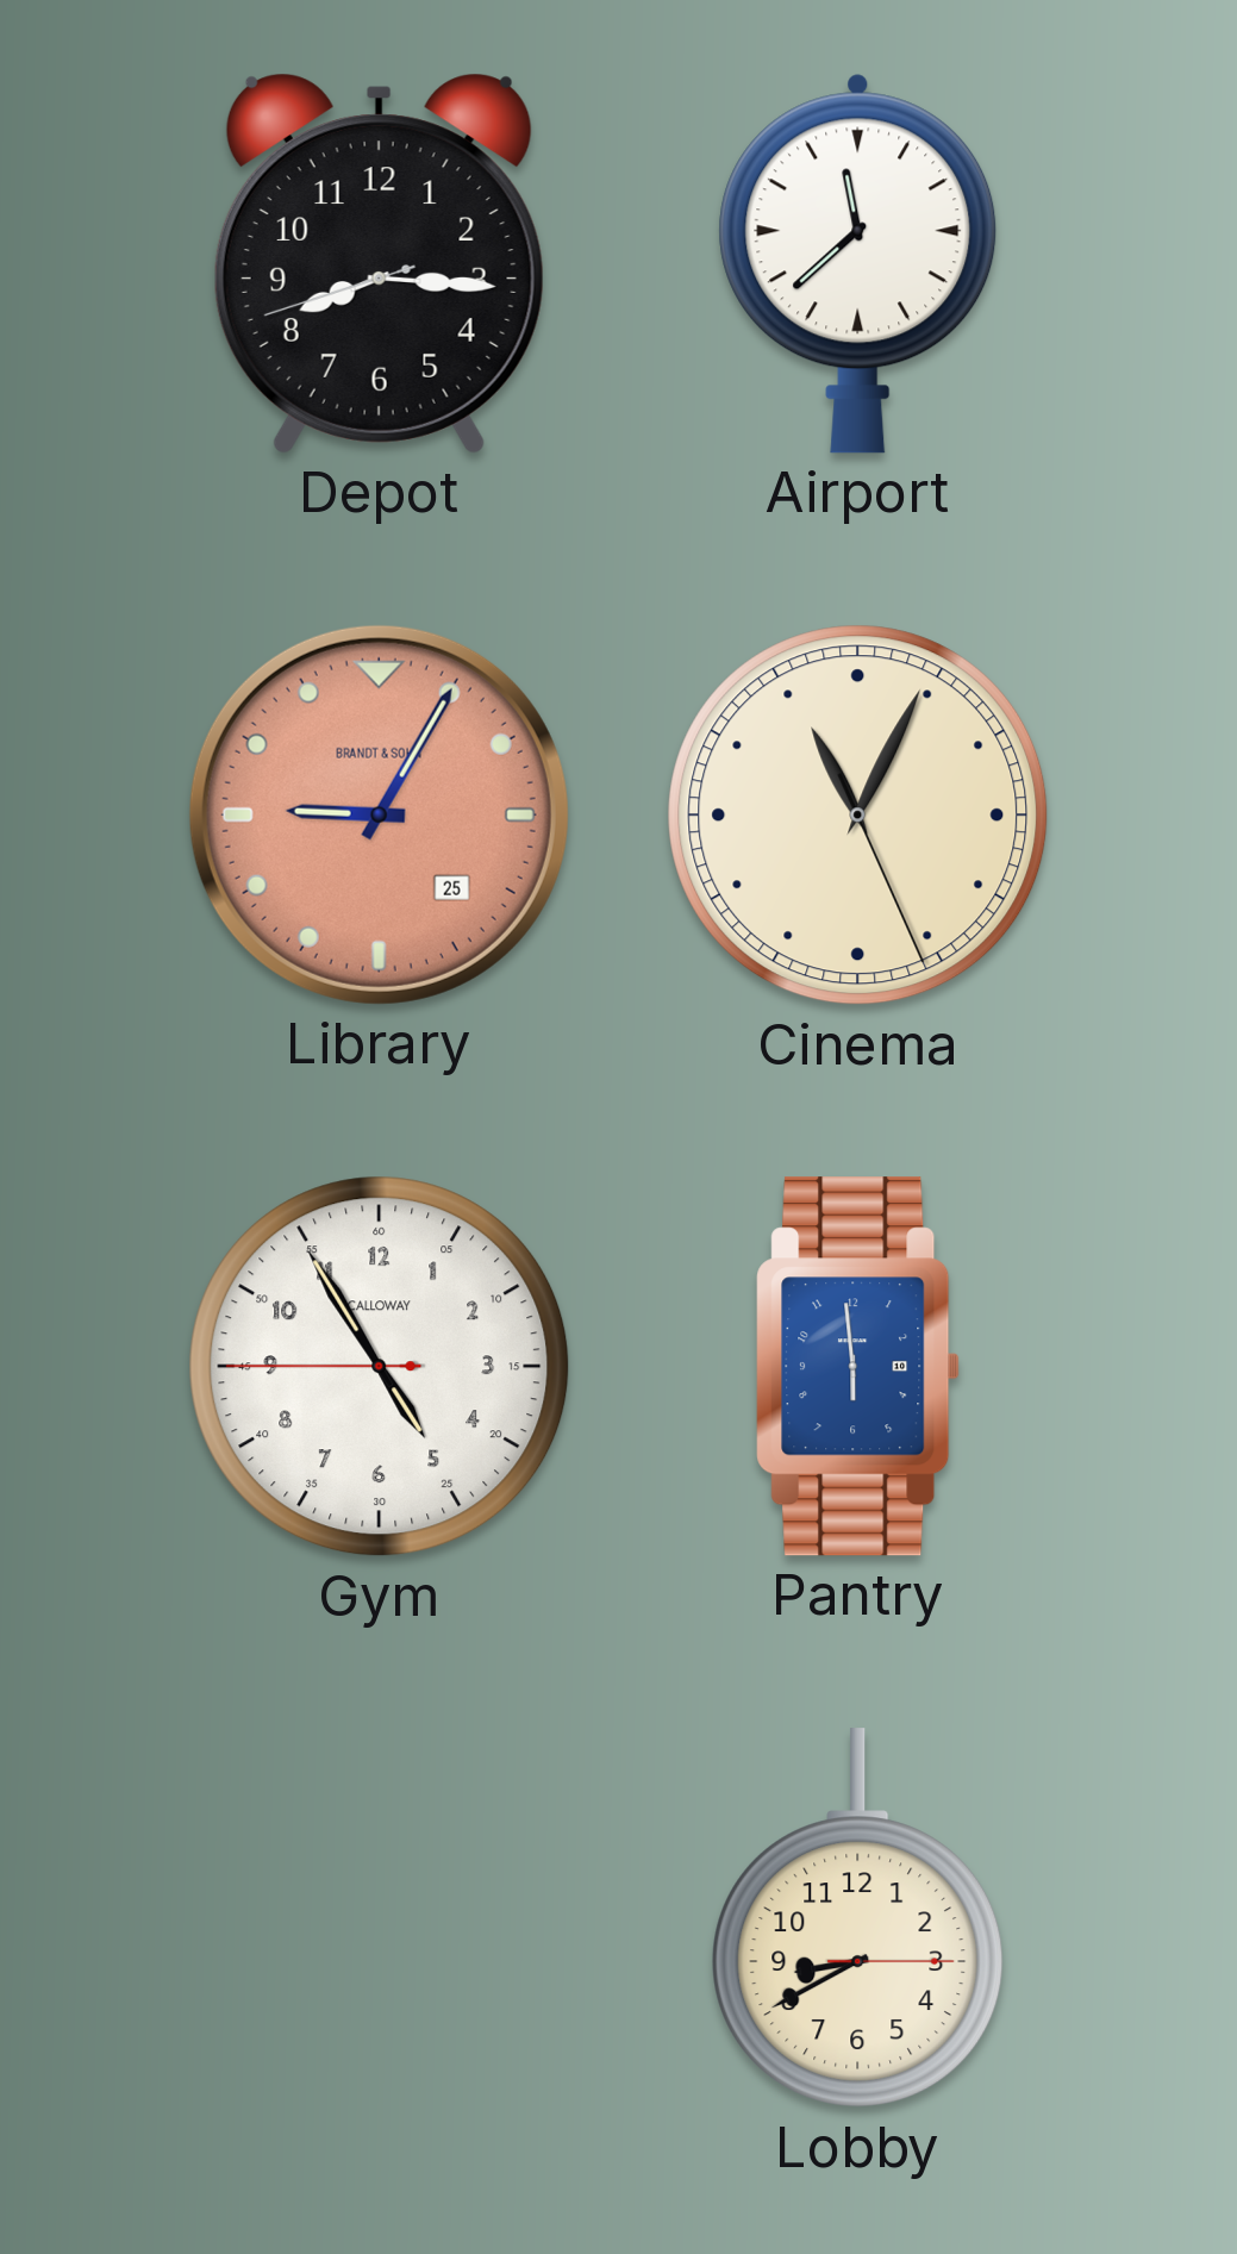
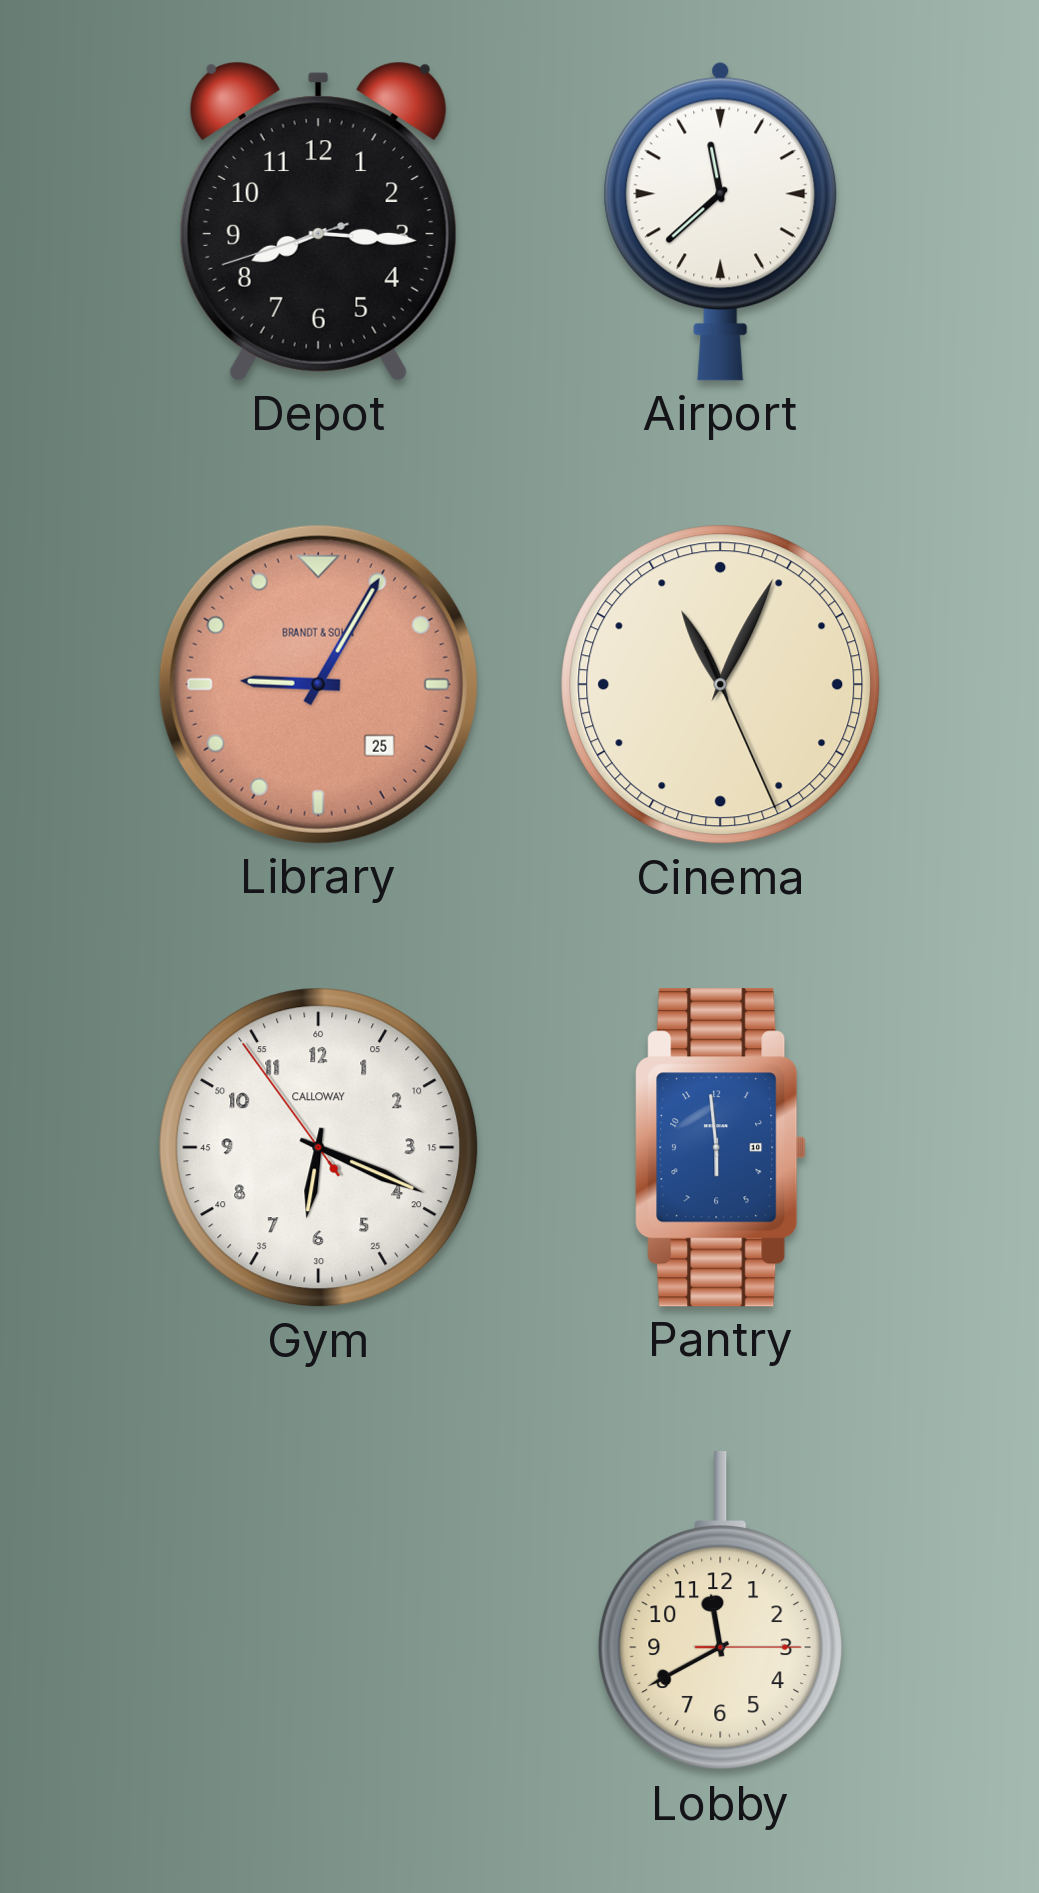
Gym: 4:54 -> 6:18
Lobby: 8:40 -> 11:40
